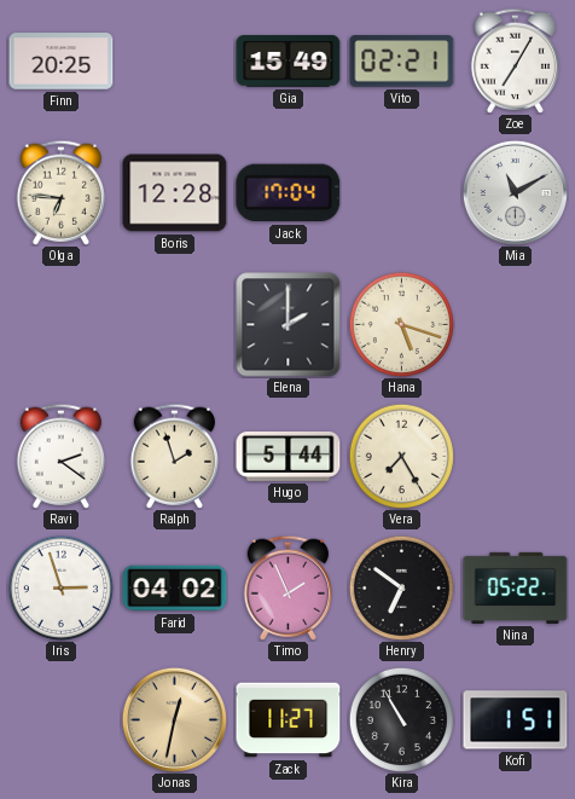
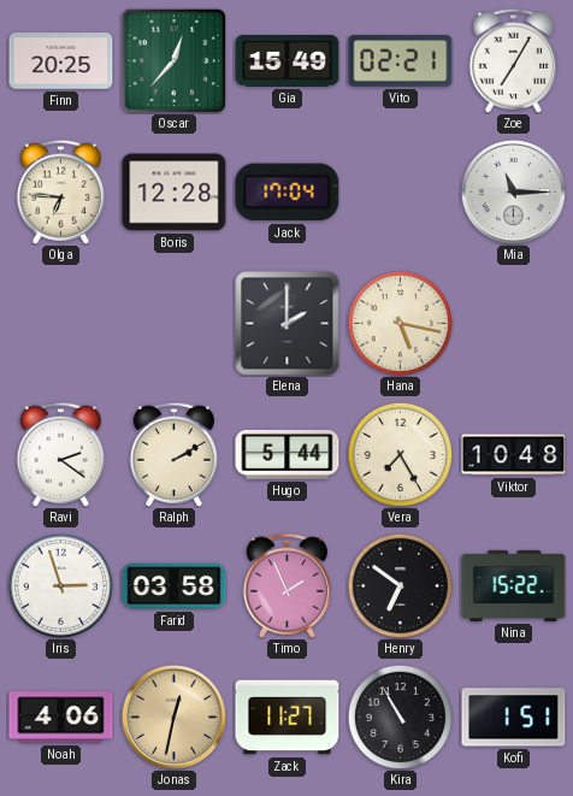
Oscar: none -> 12:37
Mia: 11:10 -> 11:15
Hana: 5:18 -> 5:17
Ralph: 1:57 -> 2:10
Viktor: none -> 10:48
Farid: 04:02 -> 03:58
Nina: 05:22 -> 15:22
Noah: none -> 4:06
